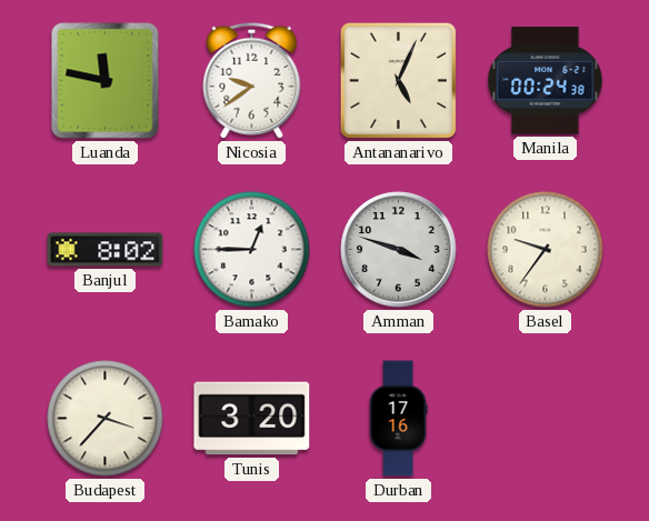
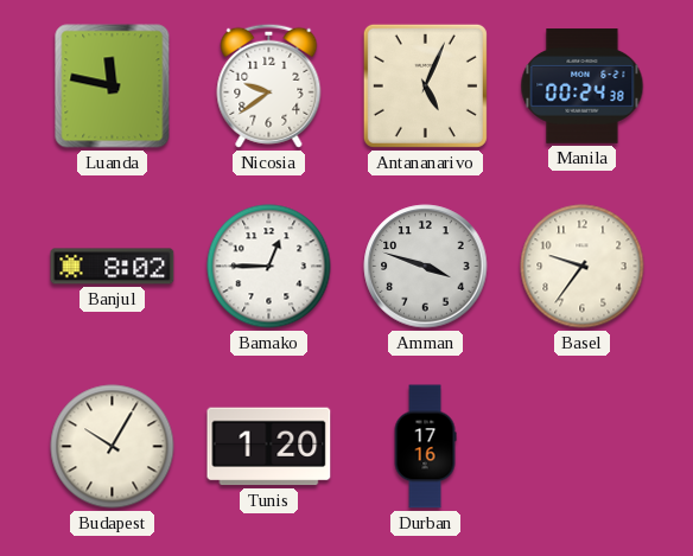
Budapest: 3:37 -> 10:05
Tunis: 3:20 -> 1:20
